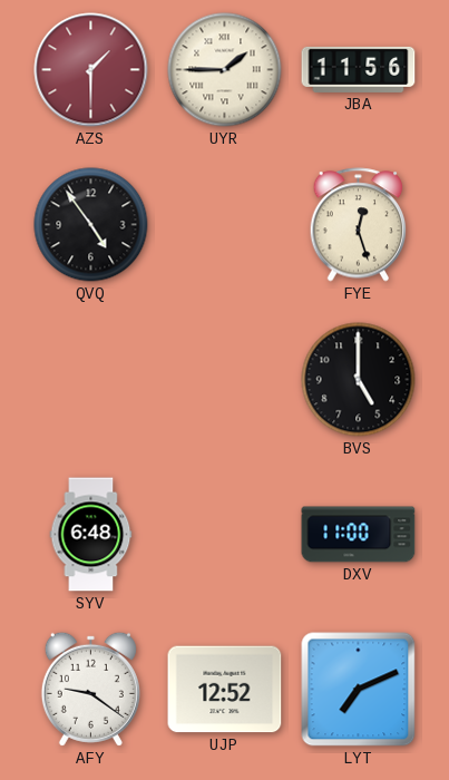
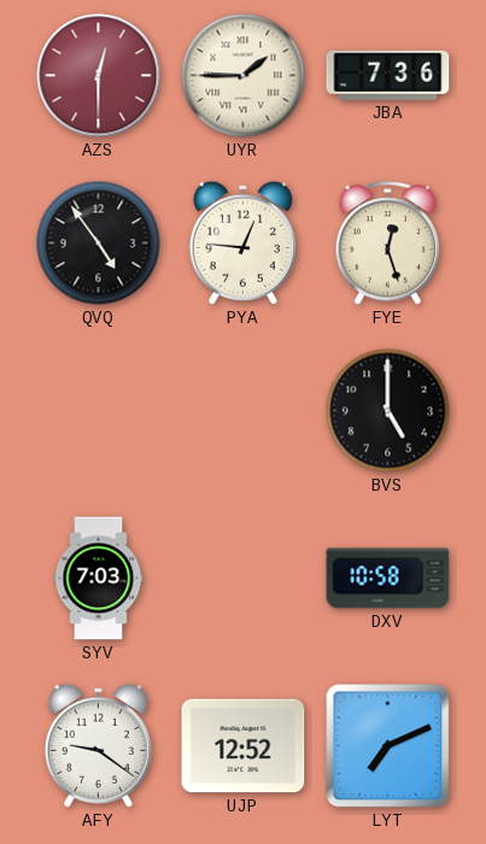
AZS: 1:30 -> 12:30
JBA: 11:56 -> 7:36
PYA: none -> 12:46
SYV: 6:48 -> 7:03
DXV: 11:00 -> 10:58
